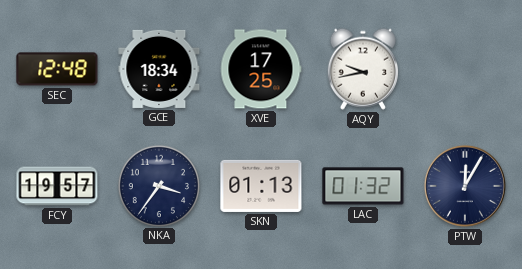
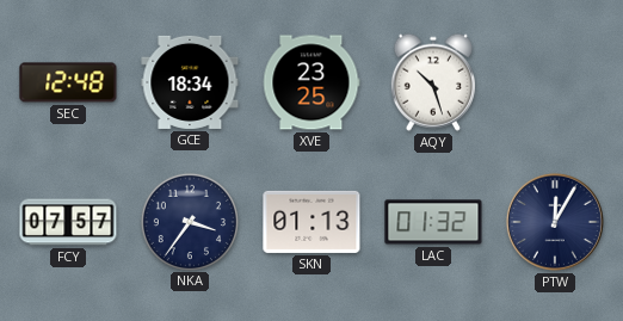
XVE: 17:25 -> 23:25
AQY: 9:43 -> 10:27
FCY: 19:57 -> 07:57
